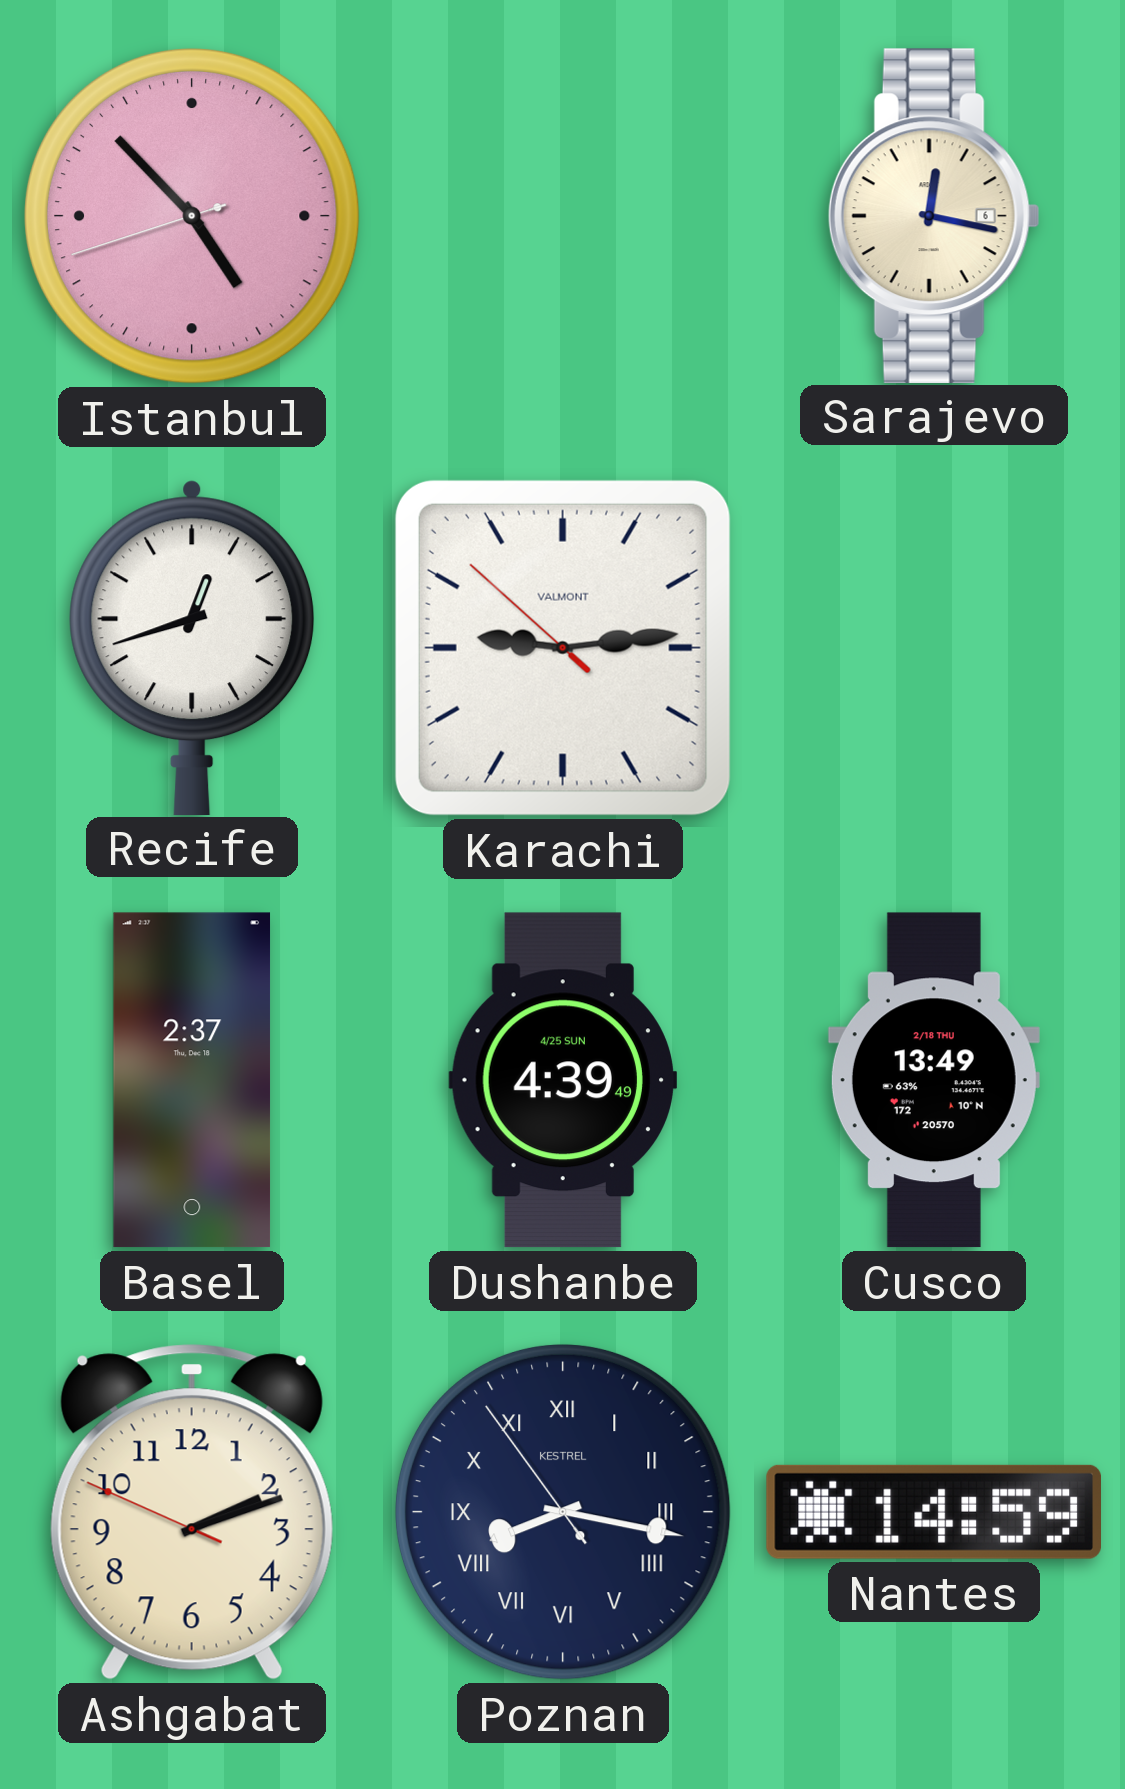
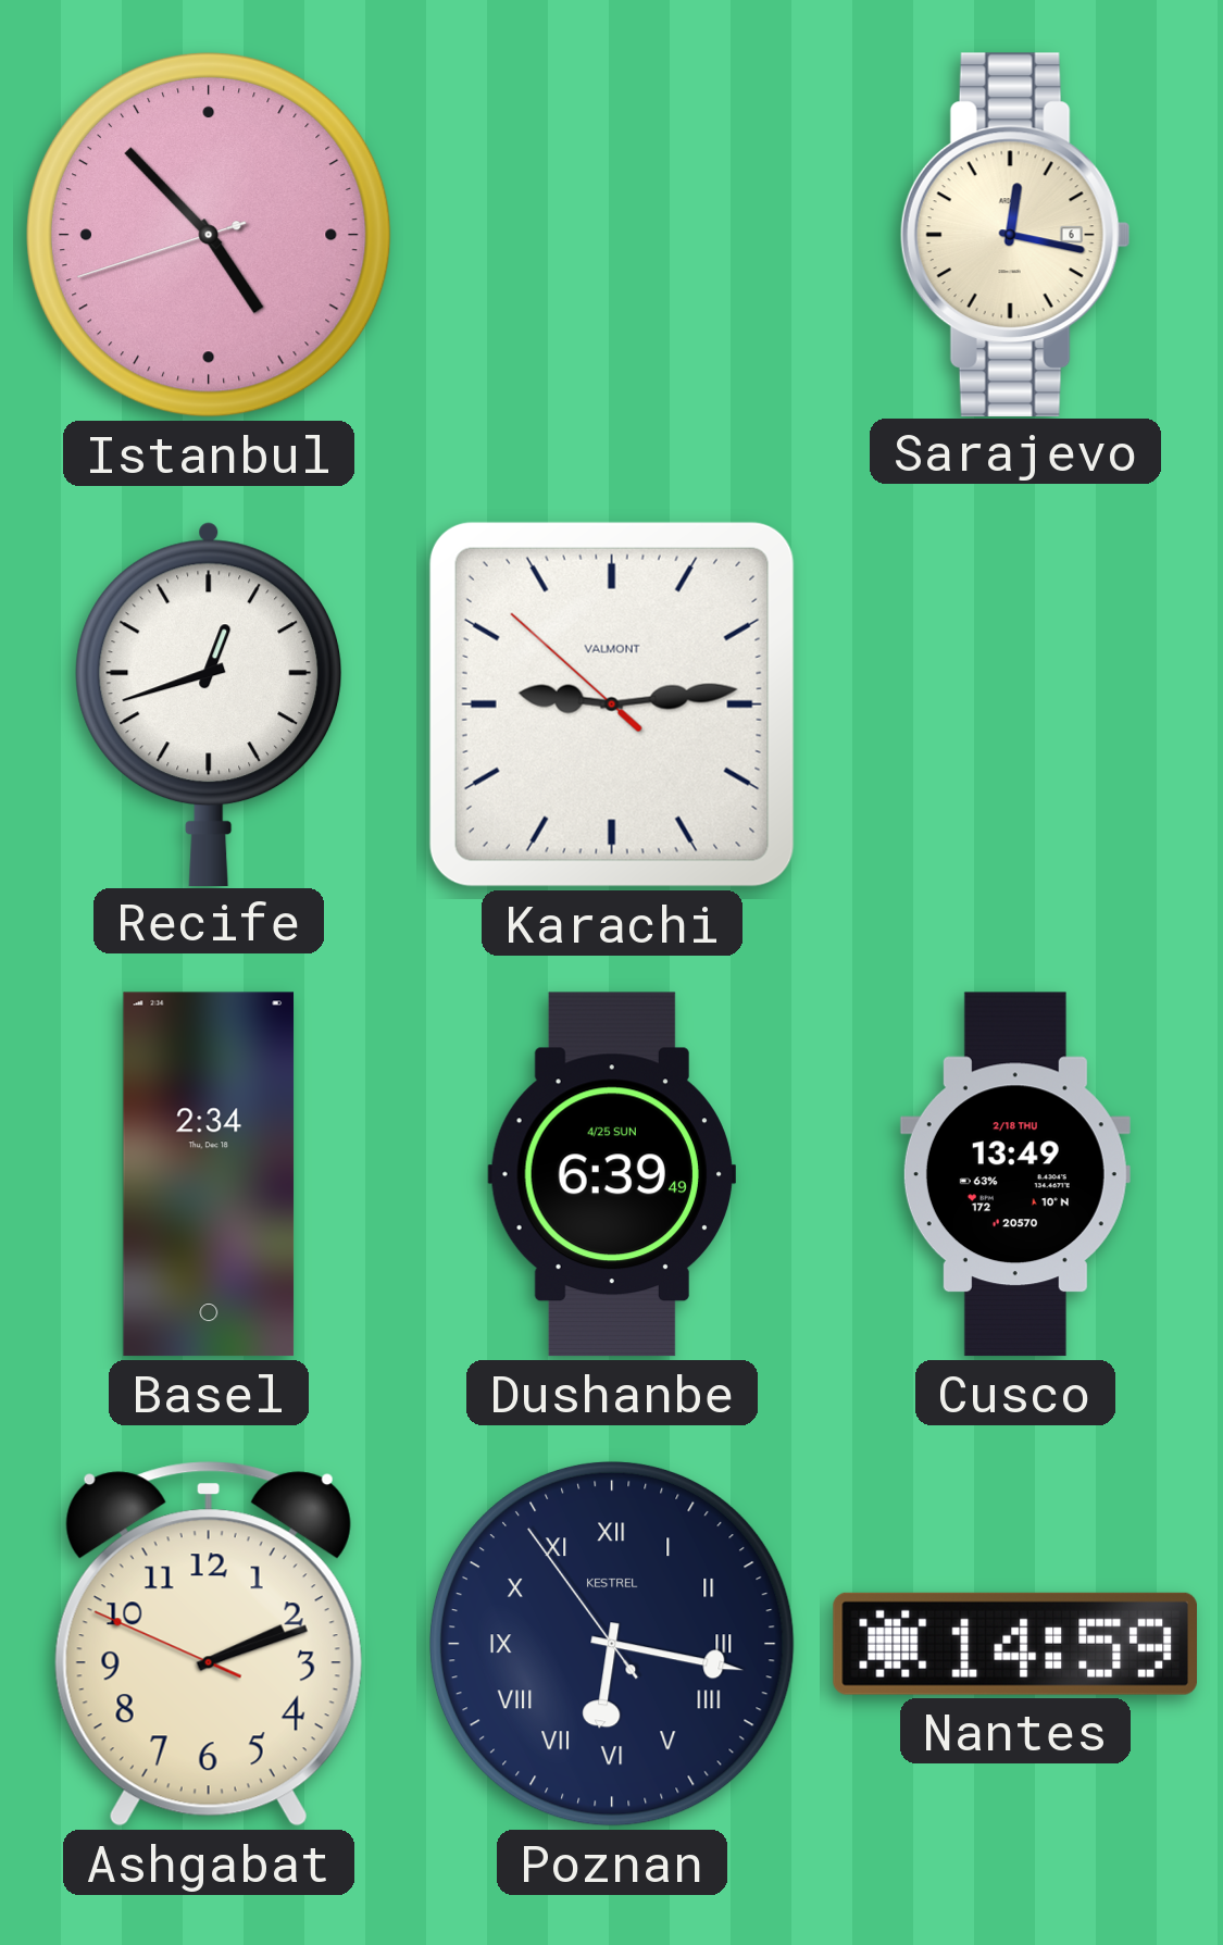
Basel: 2:37 -> 2:34
Dushanbe: 4:39 -> 6:39
Poznan: 8:16 -> 6:16
